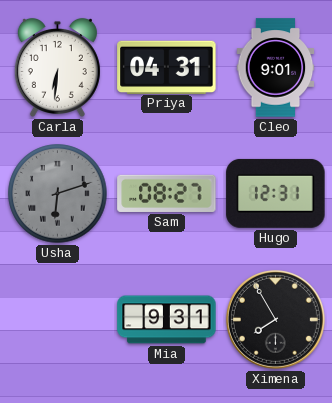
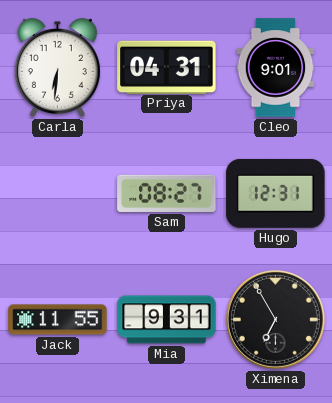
Usha: 6:12 -> none
Jack: none -> 11:55
Ximena: 7:55 -> 6:55
